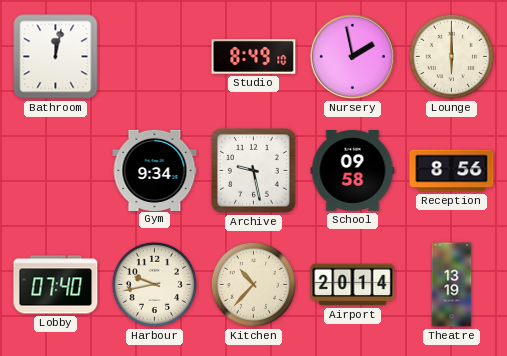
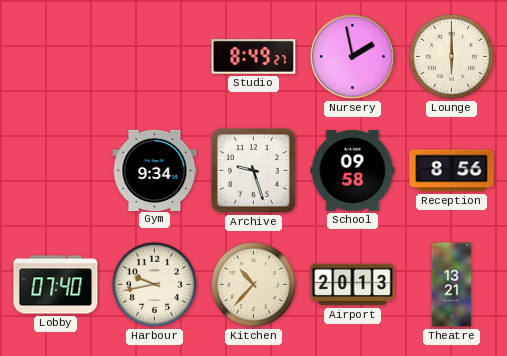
Bathroom: 12:02 -> none
Studio: 8:49:10 -> 8:49:27
Archive: 9:28 -> 9:27
Airport: 20:14 -> 20:13
Theatre: 13:19 -> 13:21
